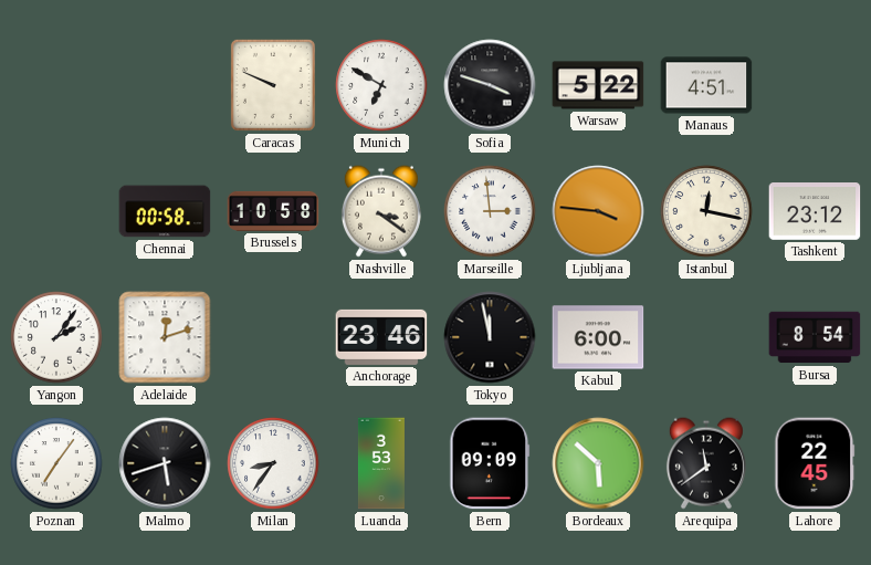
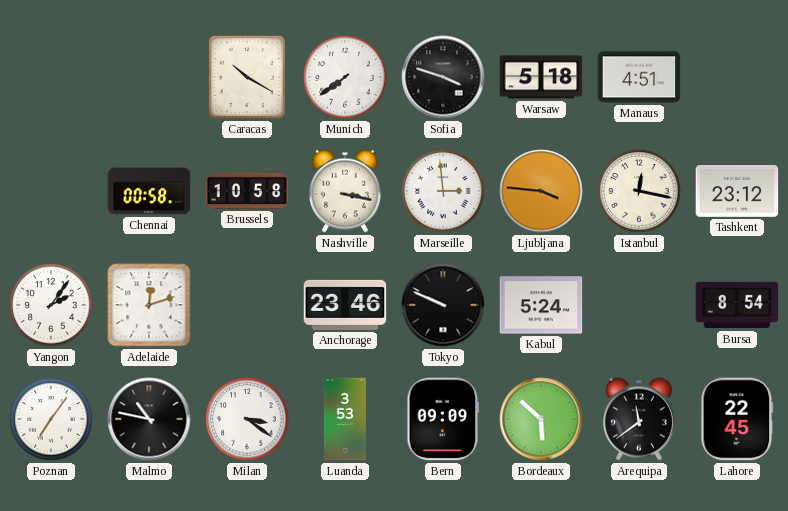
Caracas: 9:49 -> 10:20
Munich: 6:50 -> 7:39
Warsaw: 5:22 -> 5:18
Nashville: 3:21 -> 3:17
Tokyo: 11:58 -> 9:49
Kabul: 6:00 -> 5:24
Malmo: 5:42 -> 10:47
Milan: 8:36 -> 3:21
